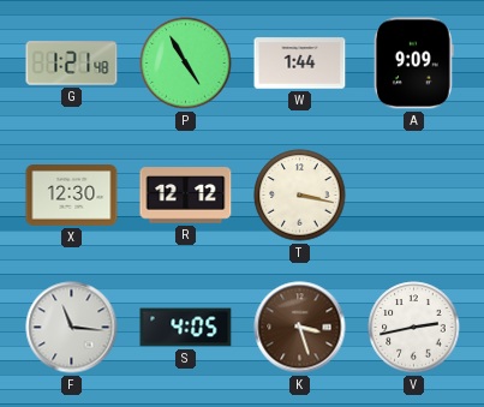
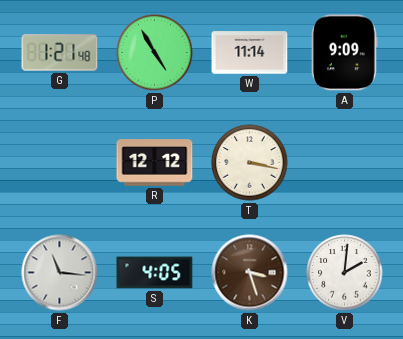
W: 1:44 -> 11:14
X: 12:30 -> none
V: 2:43 -> 2:01
